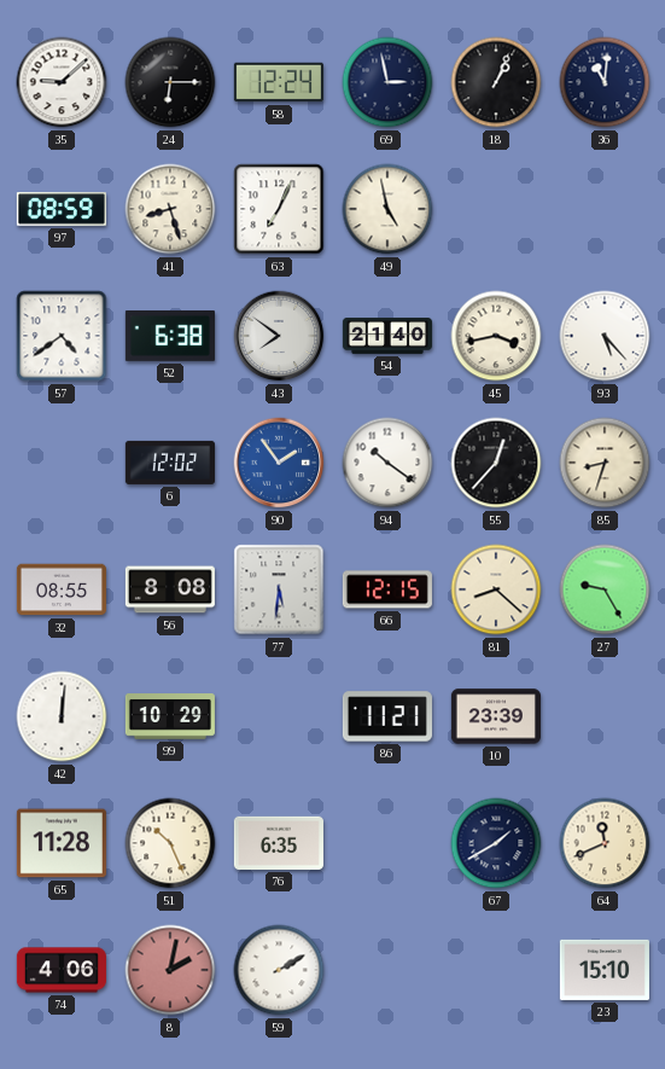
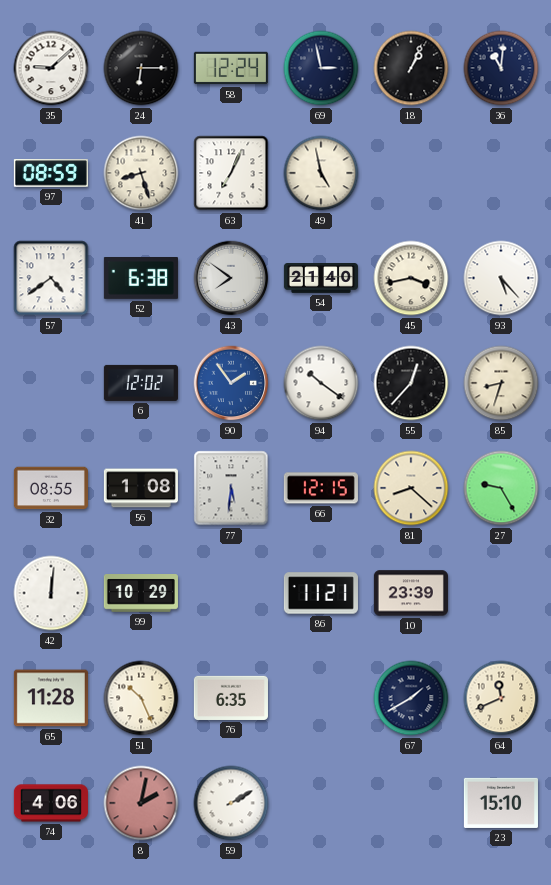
56: 8:08 -> 1:08
